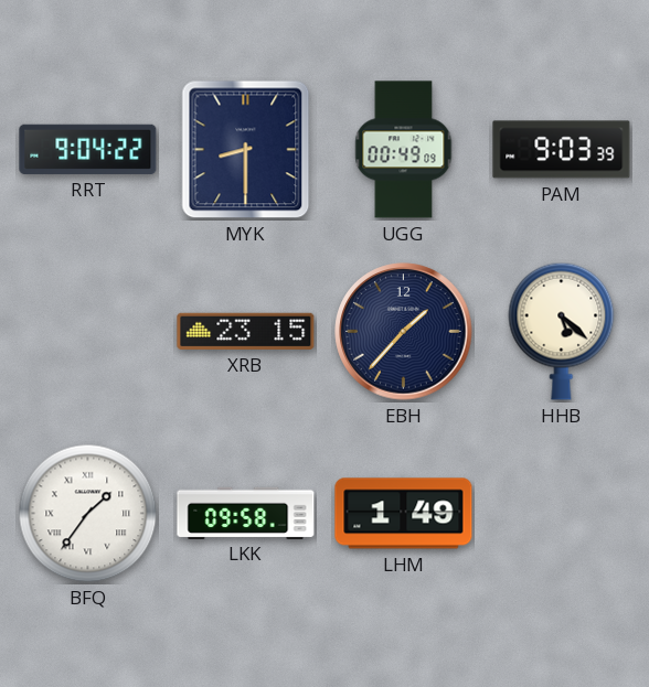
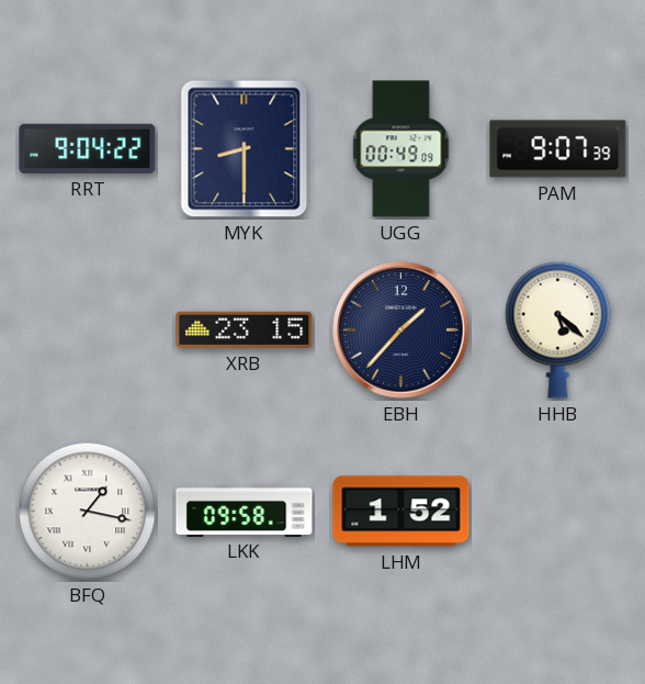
PAM: 9:03 -> 9:07
BFQ: 1:36 -> 1:17
LHM: 1:49 -> 1:52
